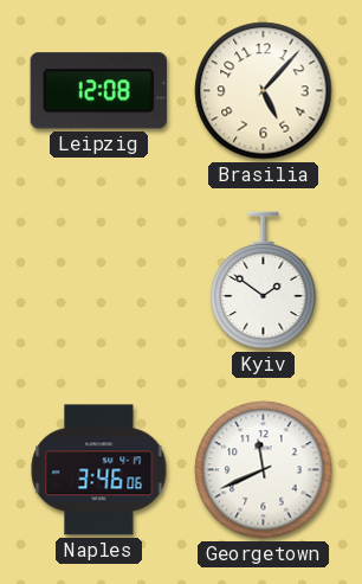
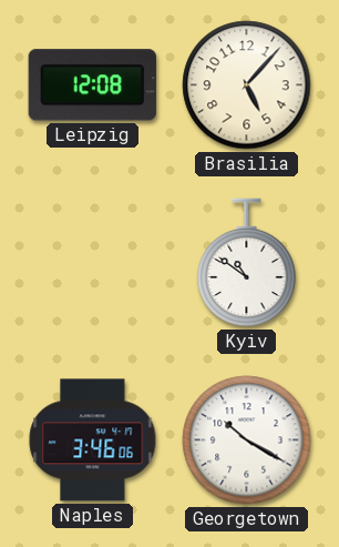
Kyiv: 1:51 -> 10:51
Georgetown: 11:41 -> 10:20
